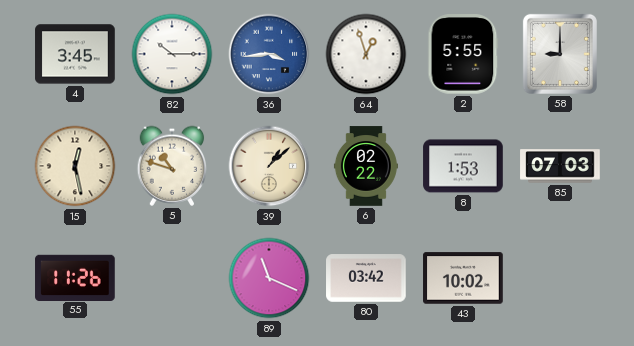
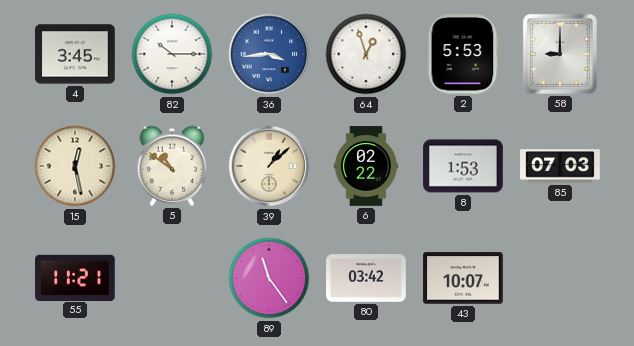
2: 5:55 -> 5:53
5: 10:48 -> 10:51
55: 11:26 -> 11:21
89: 11:19 -> 11:24
43: 10:02 -> 10:07
